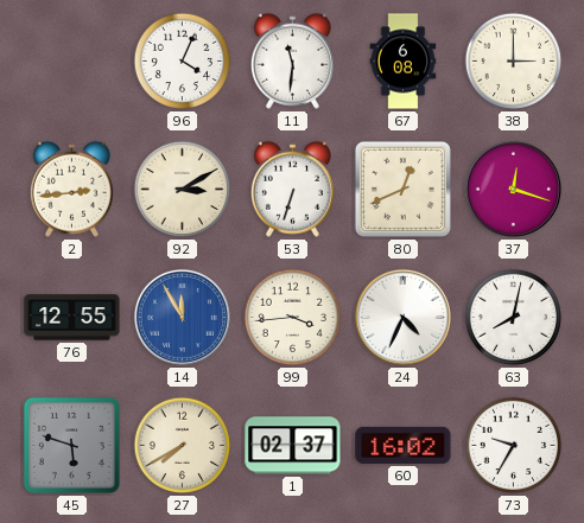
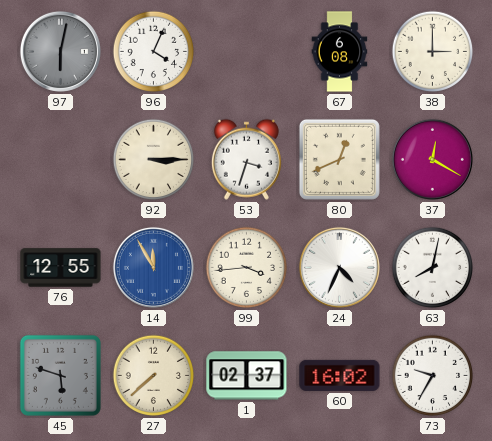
97: none -> 6:02
11: 11:31 -> none
2: 2:44 -> none
92: 3:10 -> 3:15
53: 6:33 -> 3:33
37: 12:18 -> 12:20
27: 7:40 -> 7:38
